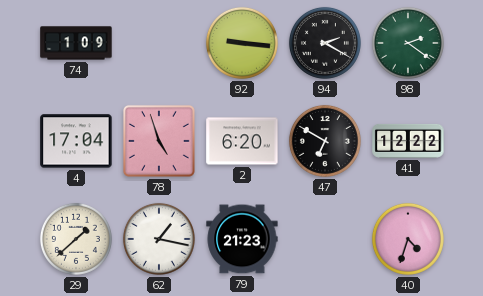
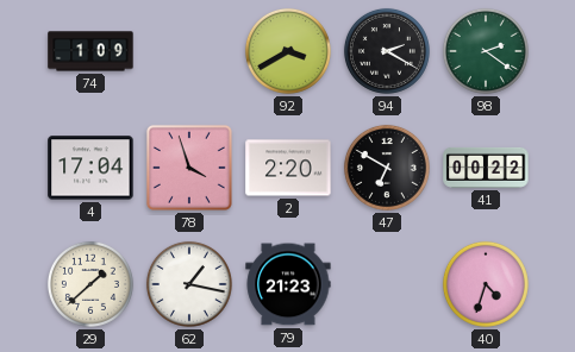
92: 9:16 -> 3:40
78: 4:57 -> 3:57
2: 6:20 -> 2:20
41: 12:22 -> 00:22
